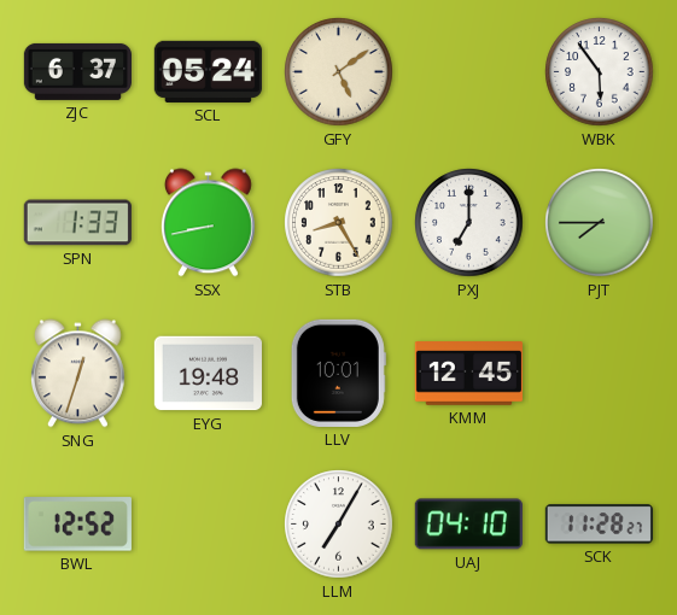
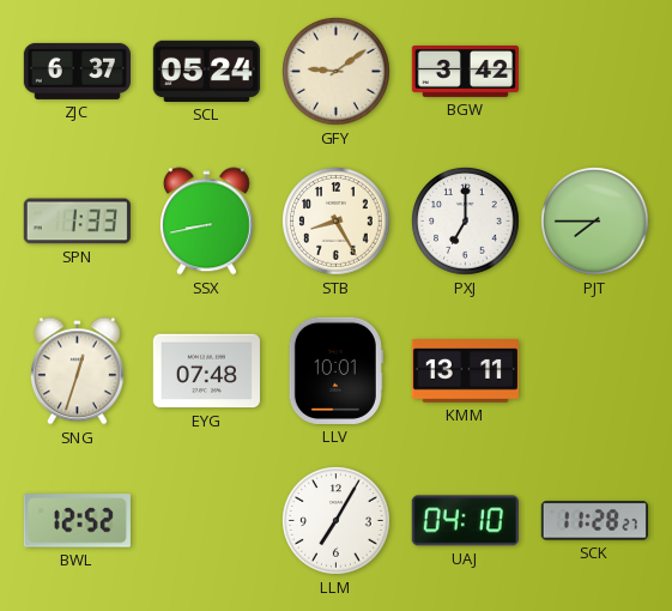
GFY: 5:09 -> 9:09
BGW: none -> 3:42
WBK: 5:54 -> none
EYG: 19:48 -> 07:48
KMM: 12:45 -> 13:11
